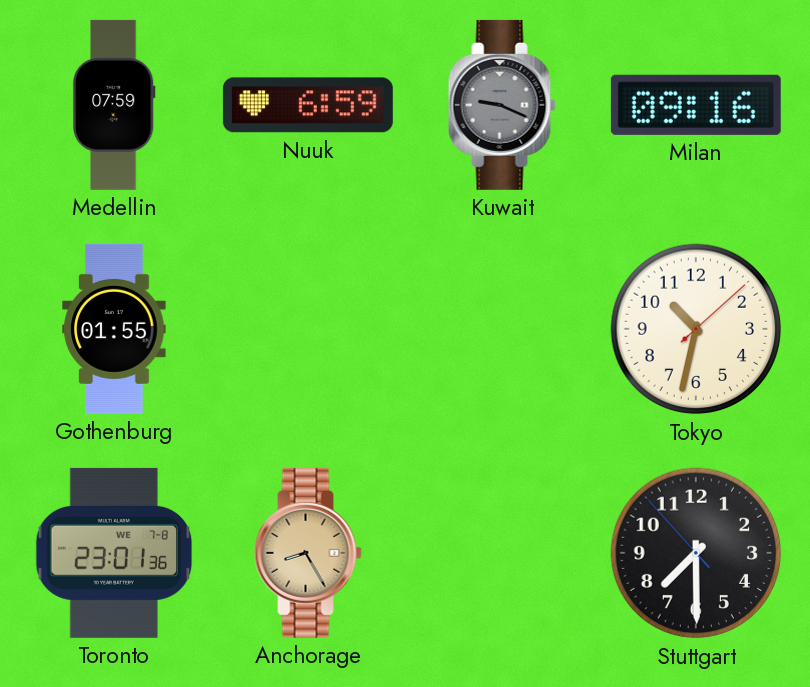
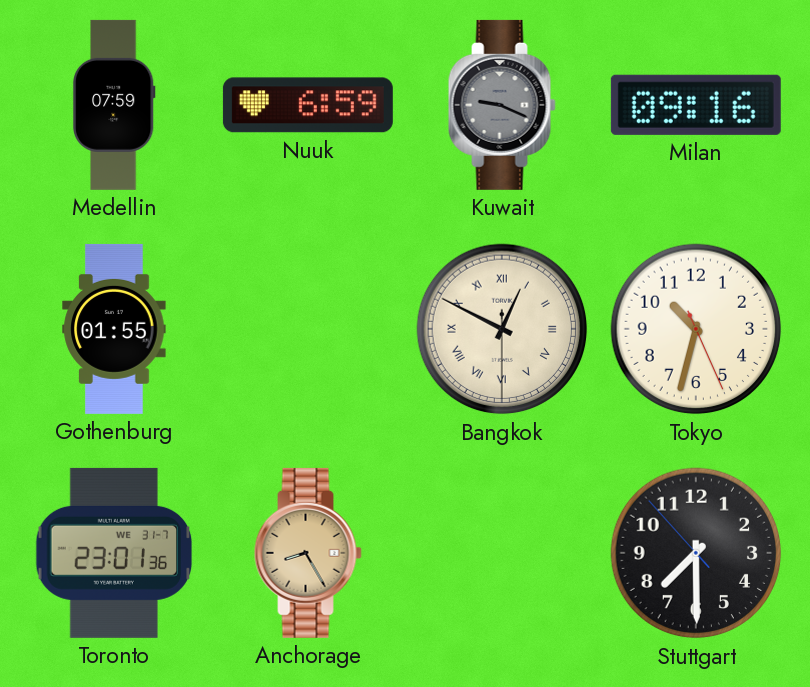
Bangkok: none -> 12:49
Tokyo: 10:32:08 -> 10:32:26
Toronto date: WE 7-8 -> WE 31-7
